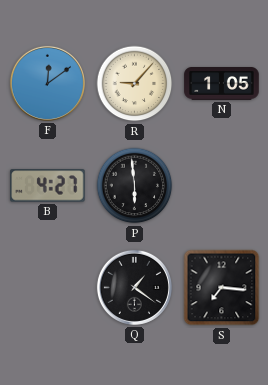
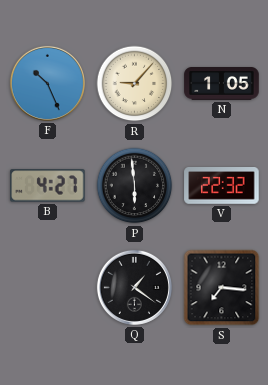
F: 12:09 -> 10:26
V: none -> 22:32
